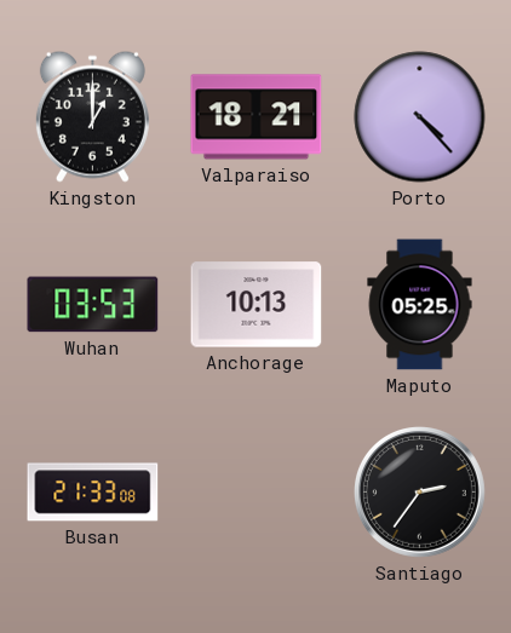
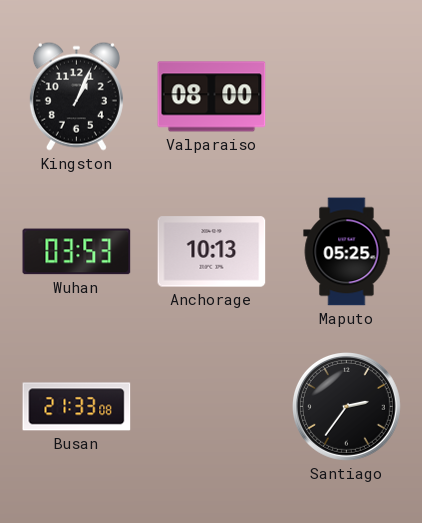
Kingston: 1:00 -> 1:04
Valparaiso: 18:21 -> 08:00
Porto: 4:23 -> none
